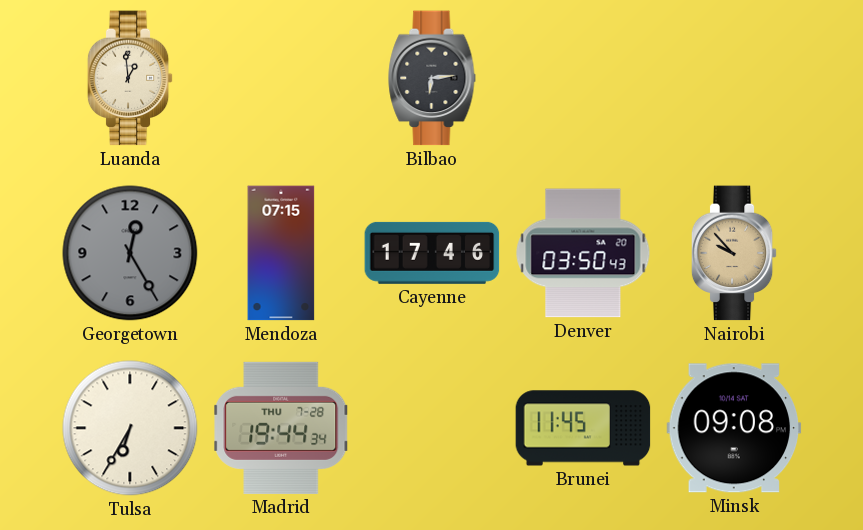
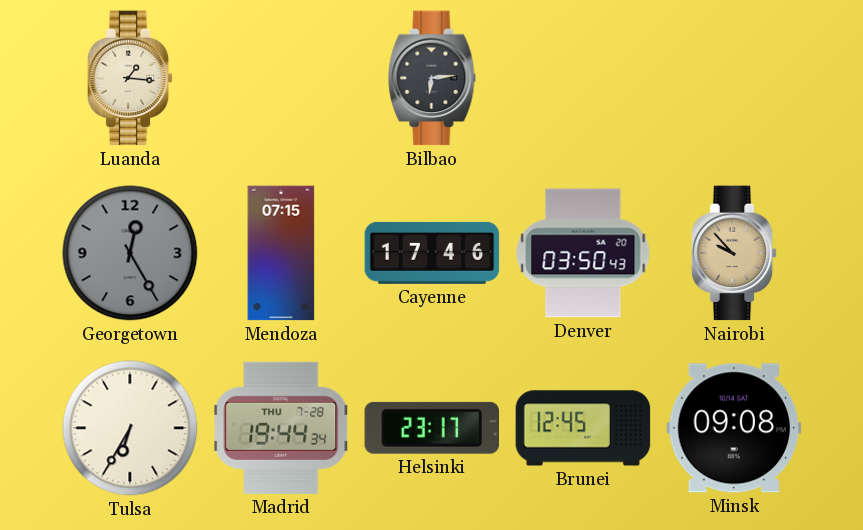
Luanda: 12:59 -> 1:16
Helsinki: none -> 23:17
Brunei: 11:45 -> 12:45
